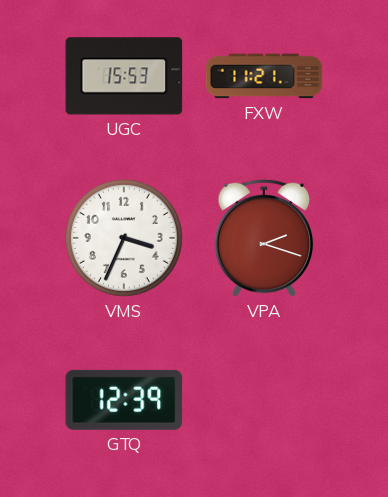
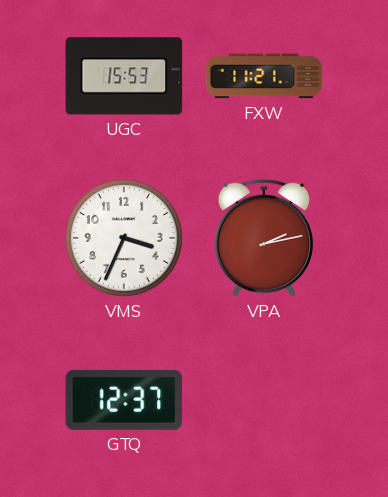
VPA: 2:18 -> 2:13
GTQ: 12:39 -> 12:37
